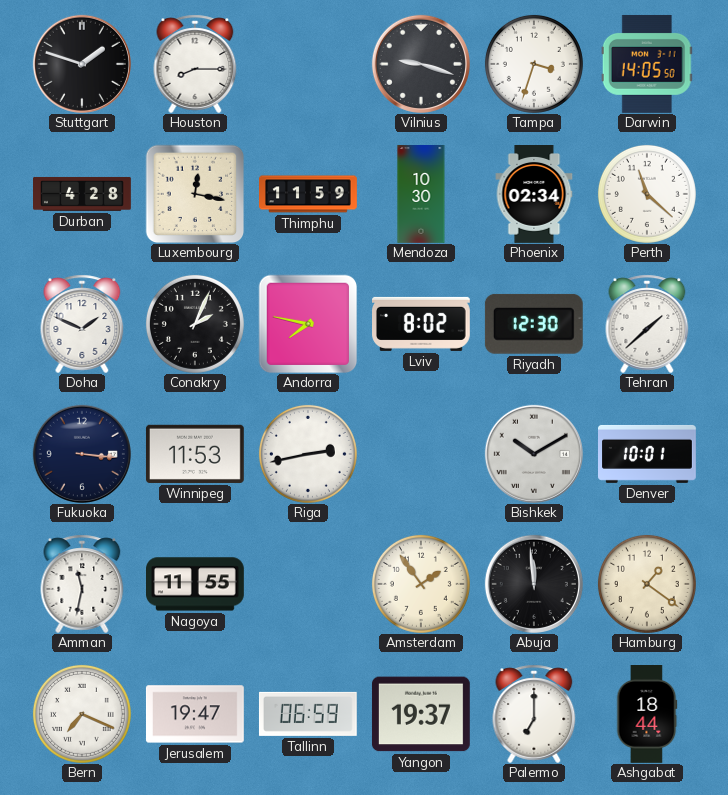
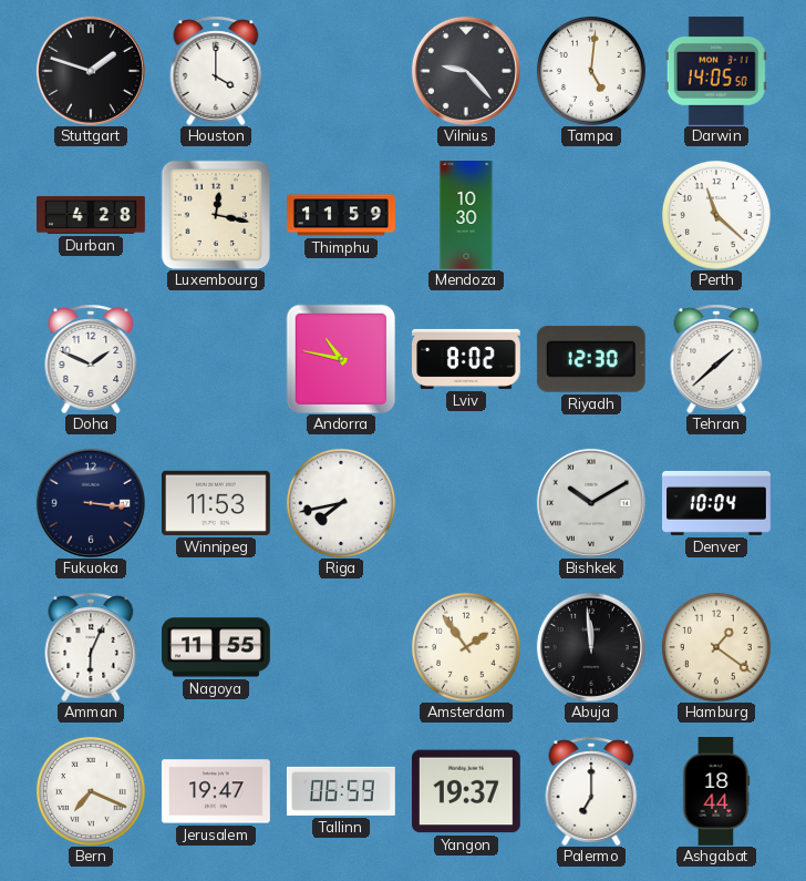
Houston: 8:15 -> 4:00
Vilnius: 9:18 -> 9:23
Tampa: 3:33 -> 5:01
Phoenix: 02:34 -> none
Conakry: 2:04 -> none
Andorra: 7:47 -> 10:47
Riga: 2:43 -> 7:43
Denver: 10:01 -> 10:04
Amman: 11:32 -> 6:04
